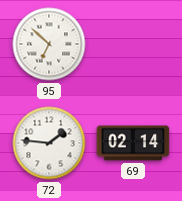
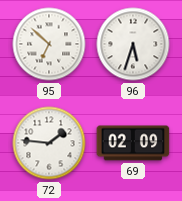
96: none -> 5:33
69: 02:14 -> 02:09
